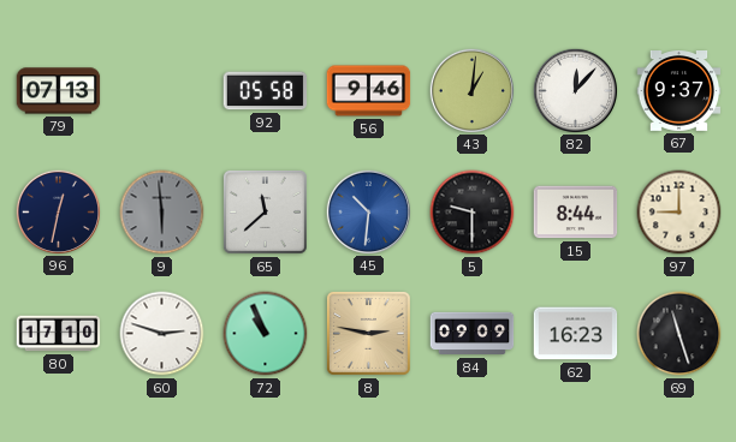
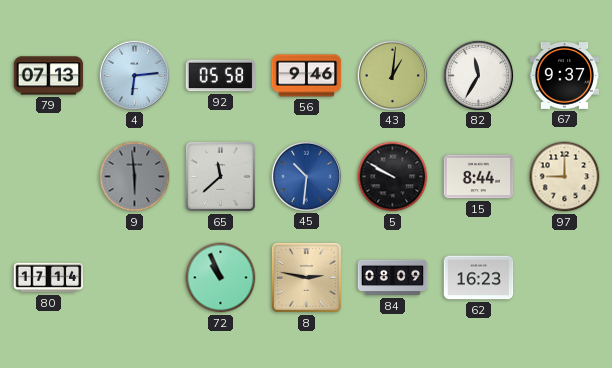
4: none -> 6:14
82: 12:07 -> 11:35
96: 12:32 -> none
5: 9:30 -> 9:50
80: 17:10 -> 17:14
60: 2:48 -> none
84: 09:09 -> 08:09
69: 11:27 -> none
